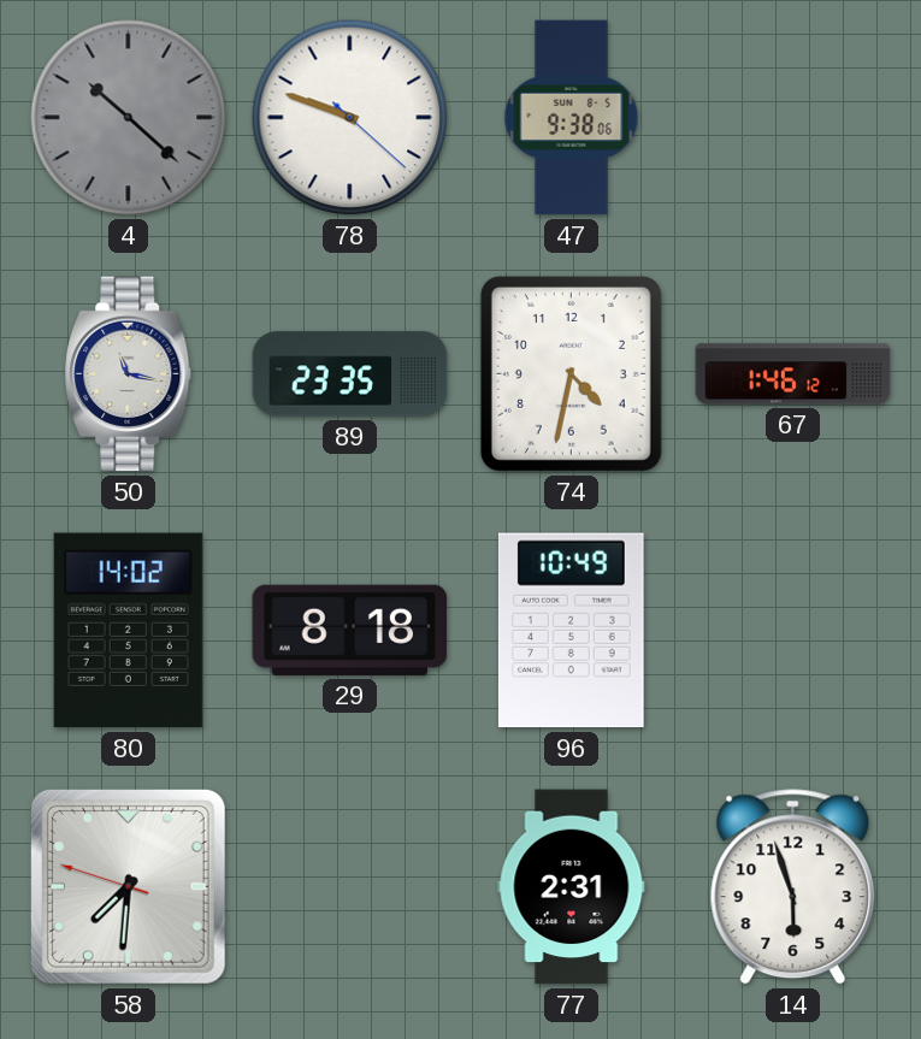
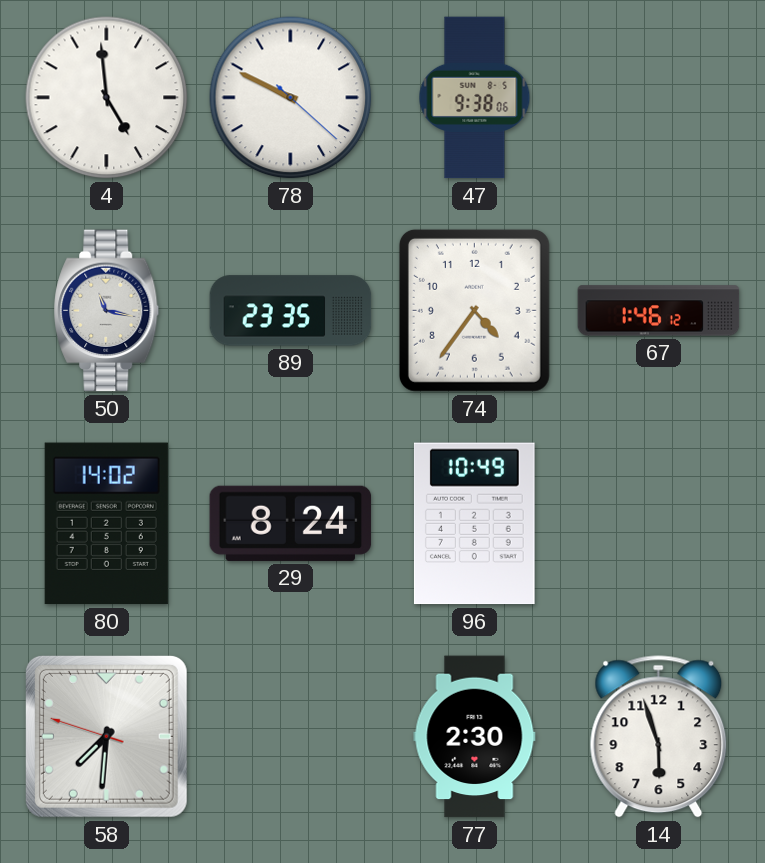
4: 10:22 -> 4:59
4 dial: grey -> white
78: 9:48 -> 9:49
74: 4:32 -> 4:36
29: 8:18 -> 8:24
77: 2:31 -> 2:30
